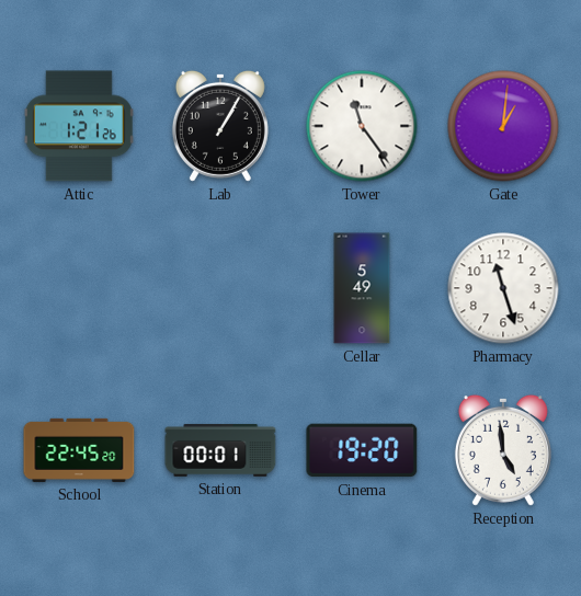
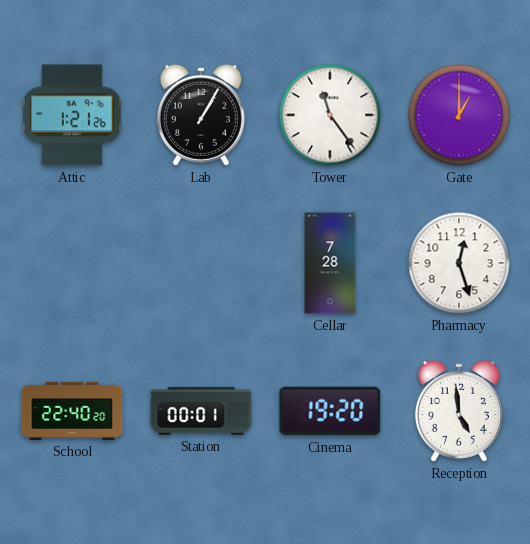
Gate: 1:01 -> 1:00
Cellar: 5:49 -> 7:28
Pharmacy: 11:27 -> 12:27
School: 22:45 -> 22:40
